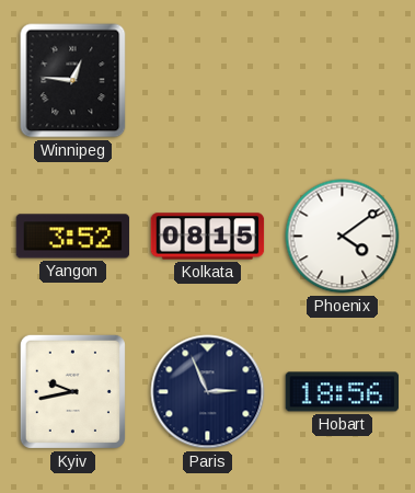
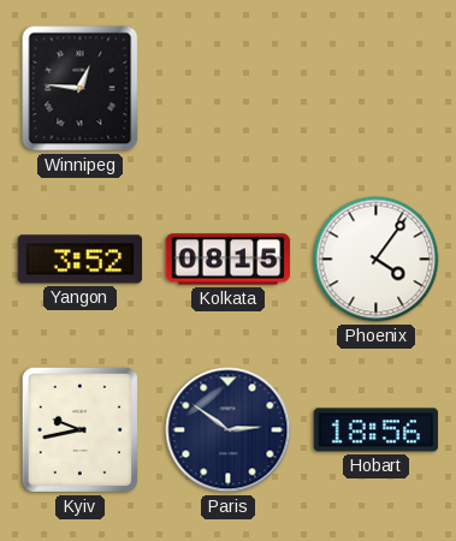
Phoenix: 4:09 -> 4:06
Paris: 2:56 -> 2:51
